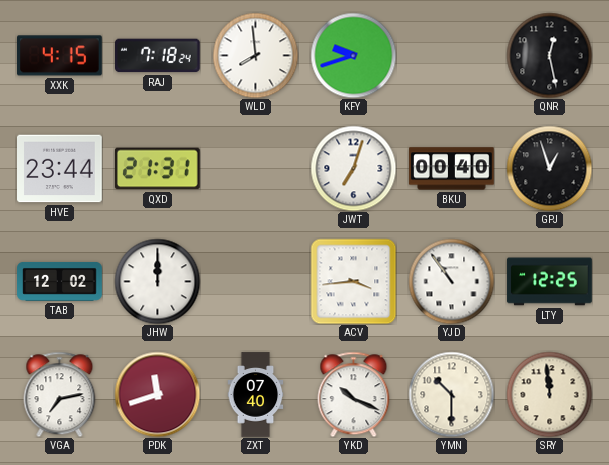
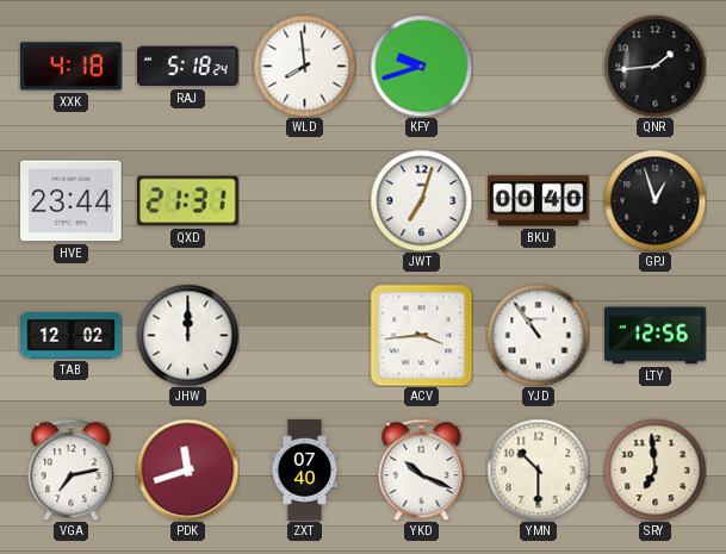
XXK: 4:15 -> 4:18
RAJ: 7:18 -> 5:18
QNR: 12:28 -> 1:44
LTY: 12:25 -> 12:56
SRY: 11:59 -> 6:59
